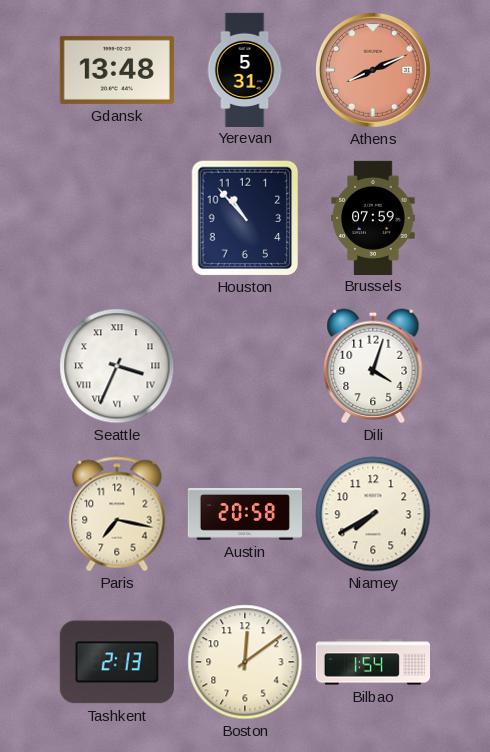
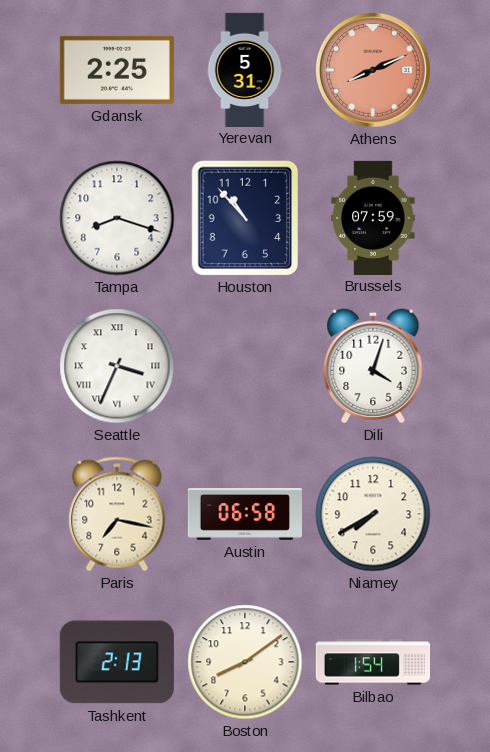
Gdansk: 13:48 -> 2:25
Tampa: none -> 8:18
Austin: 20:58 -> 06:58
Boston: 12:09 -> 8:09
